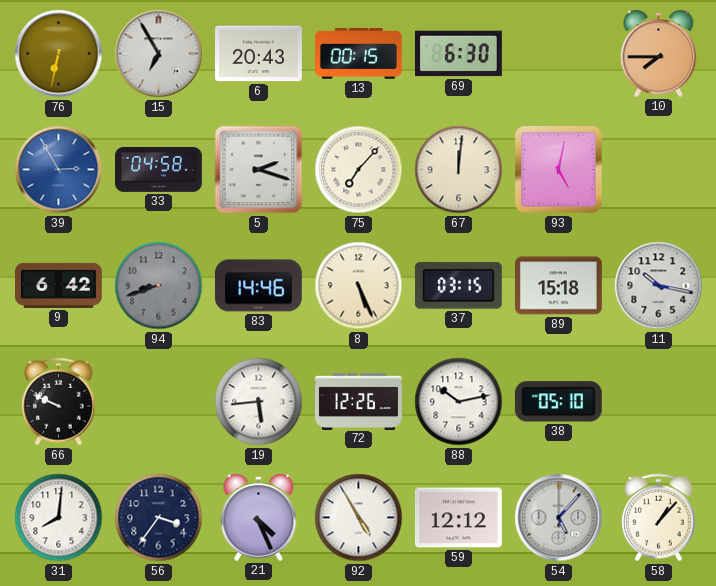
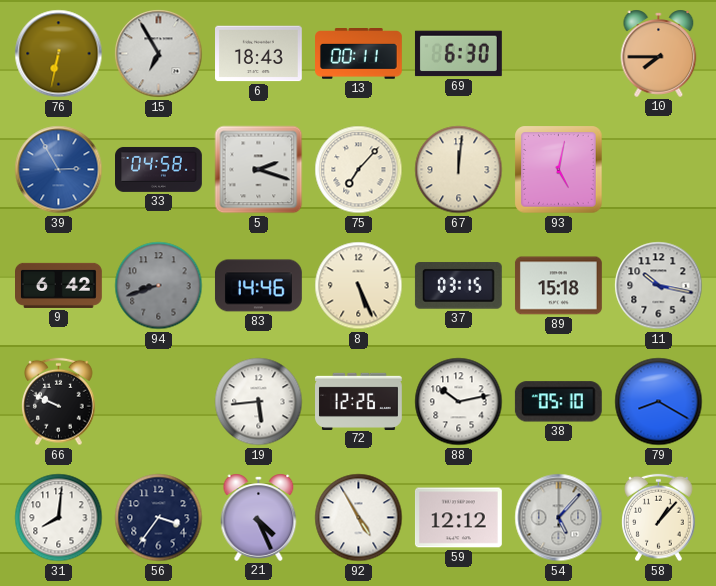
6: 20:43 -> 18:43
13: 00:15 -> 00:11
79: none -> 8:20
